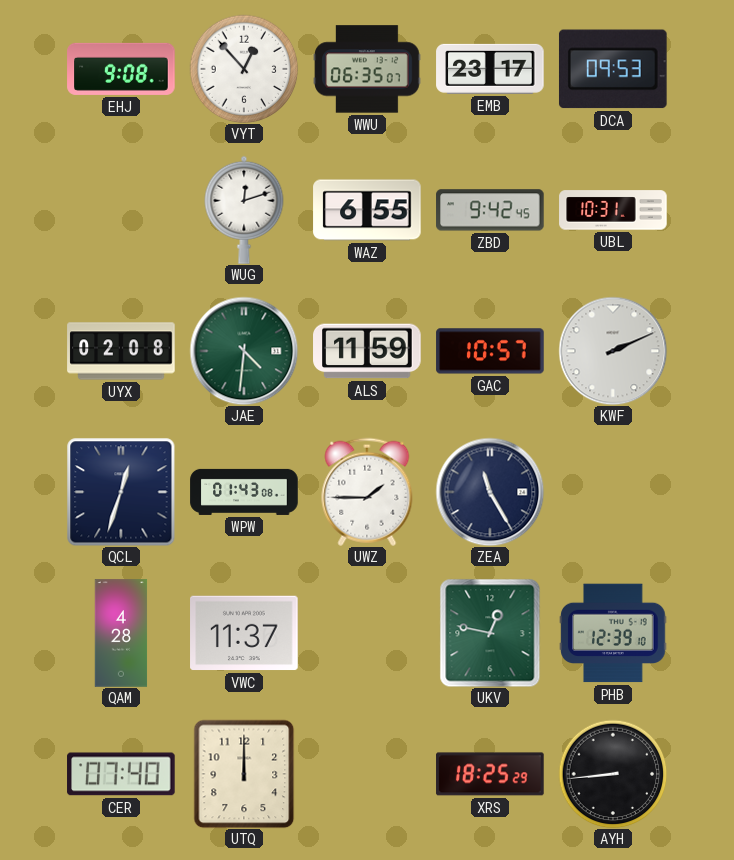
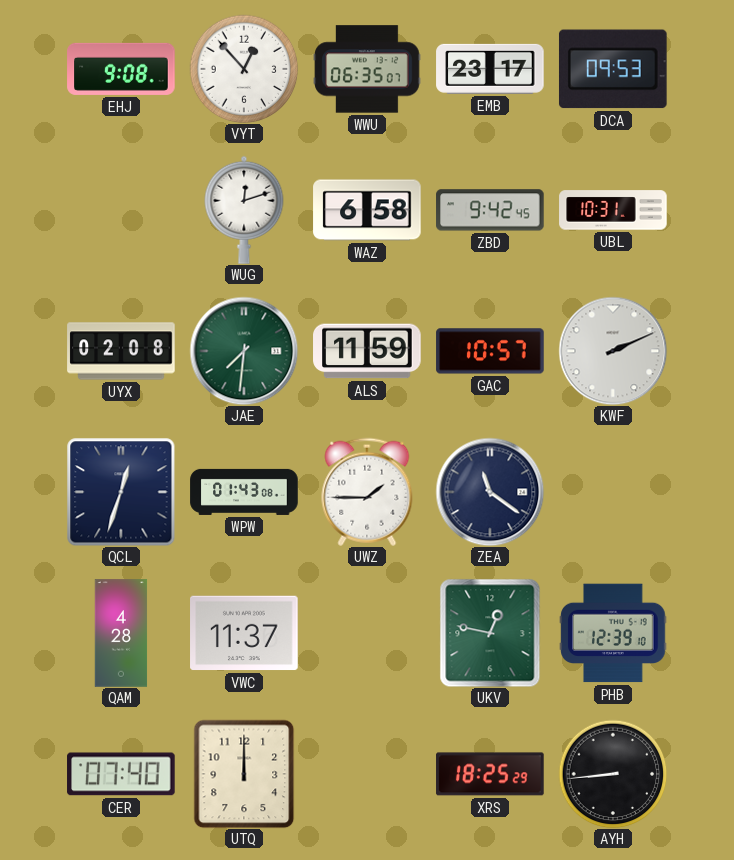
WAZ: 6:55 -> 6:58
JAE: 4:31 -> 7:31
ZEA: 11:25 -> 11:21
